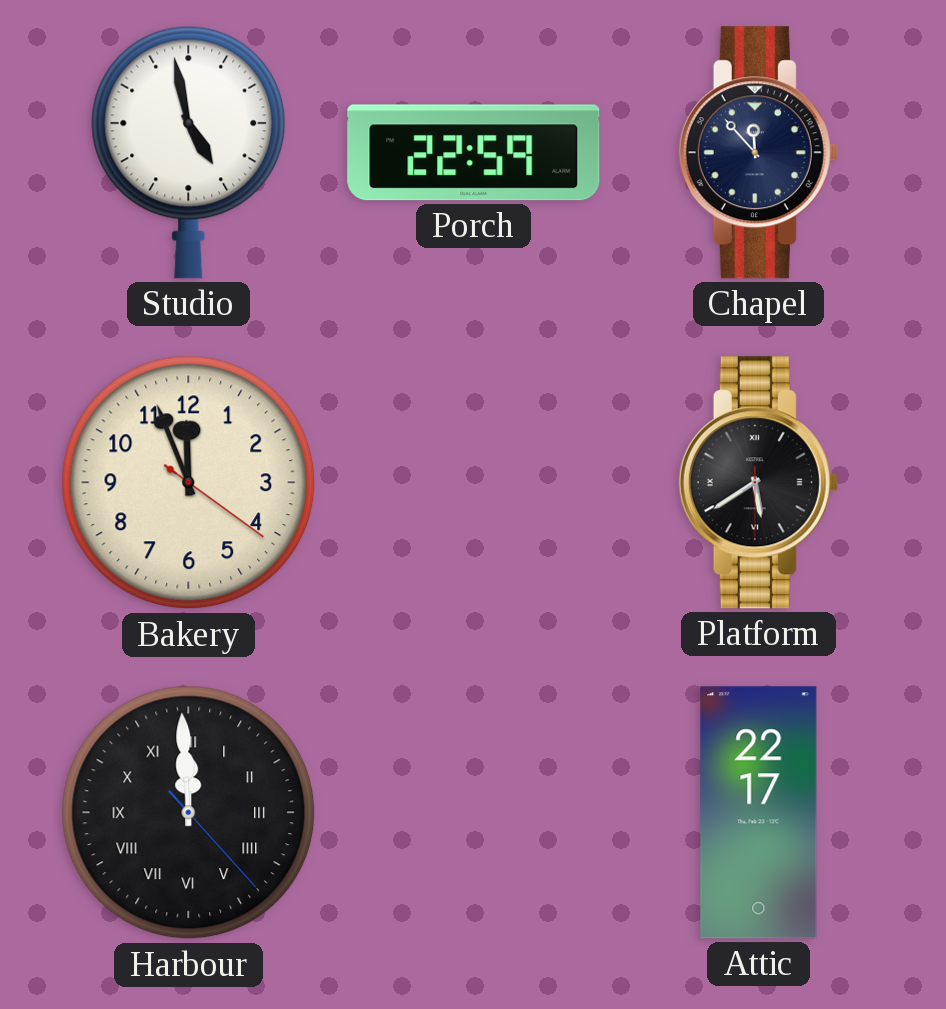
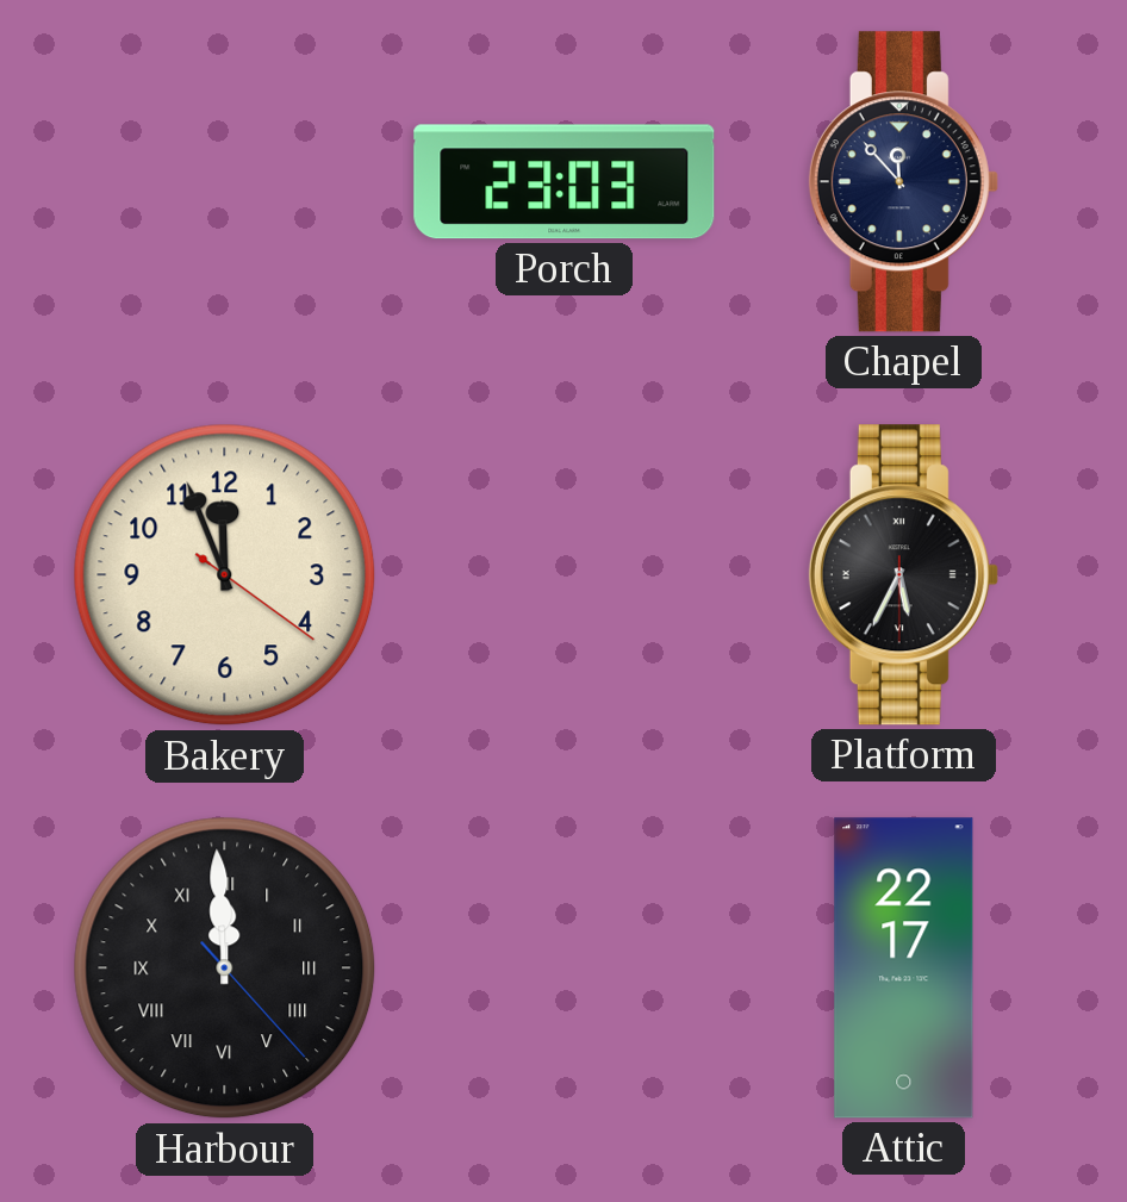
Studio: 4:58 -> none
Porch: 22:59 -> 23:03
Platform: 5:39 -> 5:34
